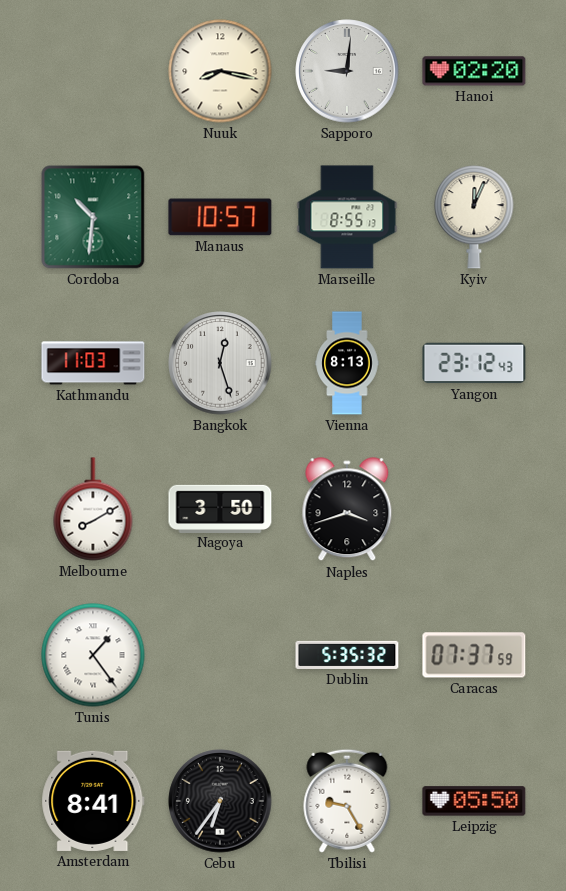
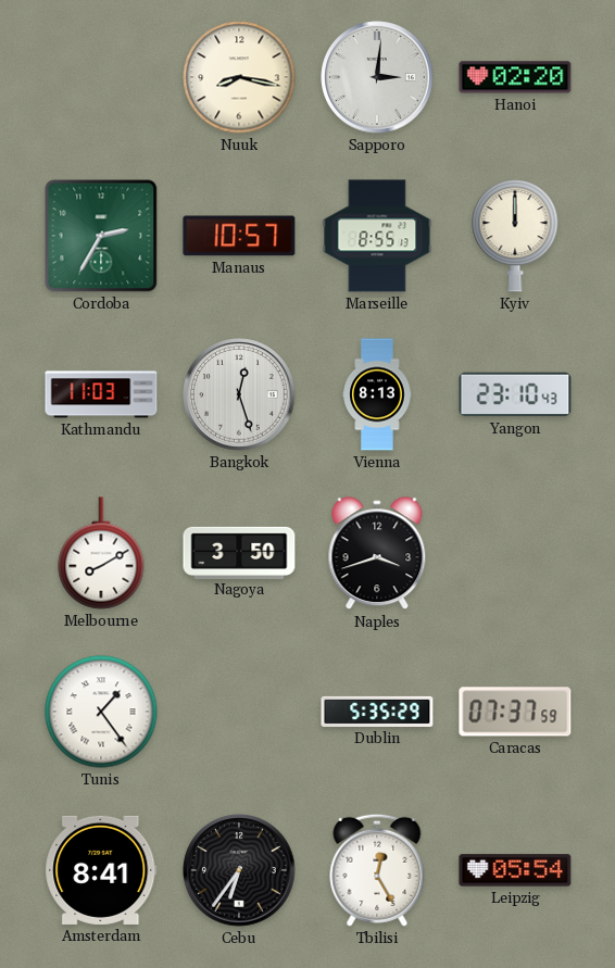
Sapporo: 9:01 -> 3:01
Cordoba: 10:31 -> 2:35
Kyiv: 12:04 -> 12:00
Yangon: 23:12 -> 23:10
Dublin: 5:35:32 -> 5:35:29
Tbilisi: 9:25 -> 12:25
Leipzig: 05:50 -> 05:54
